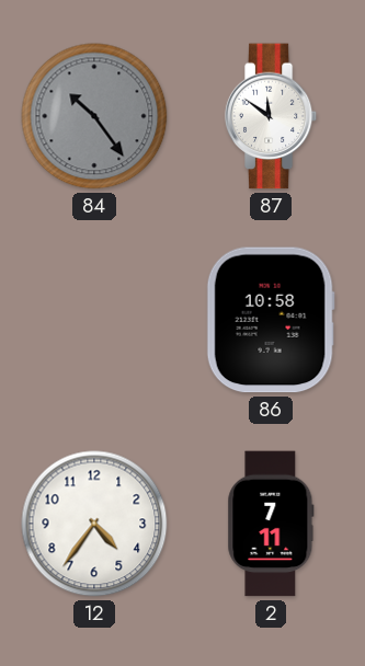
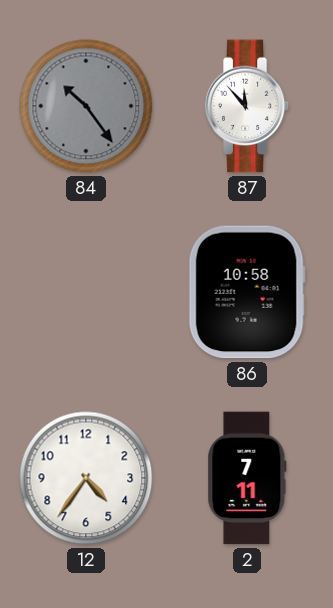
87: 11:51 -> 11:53
